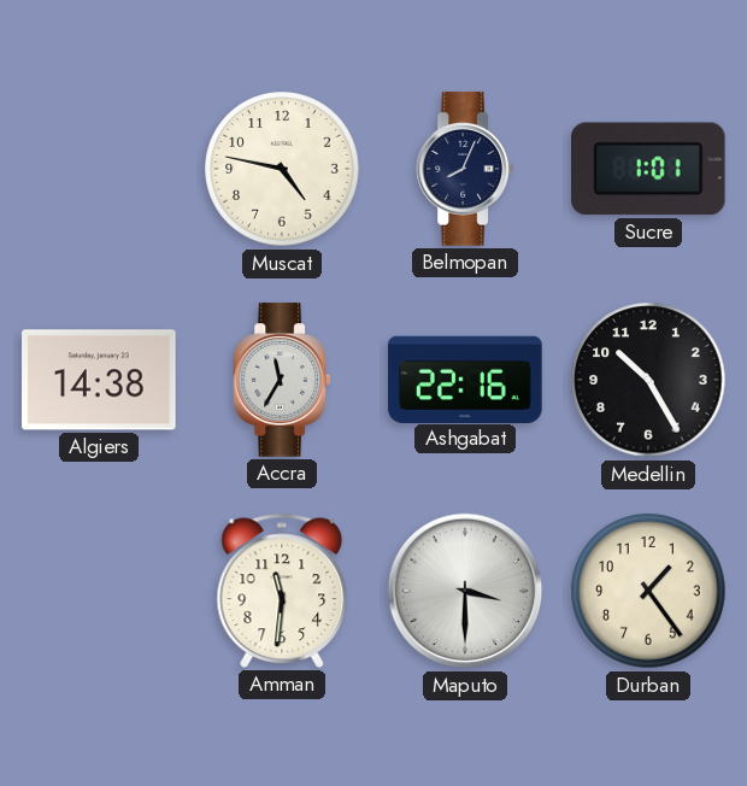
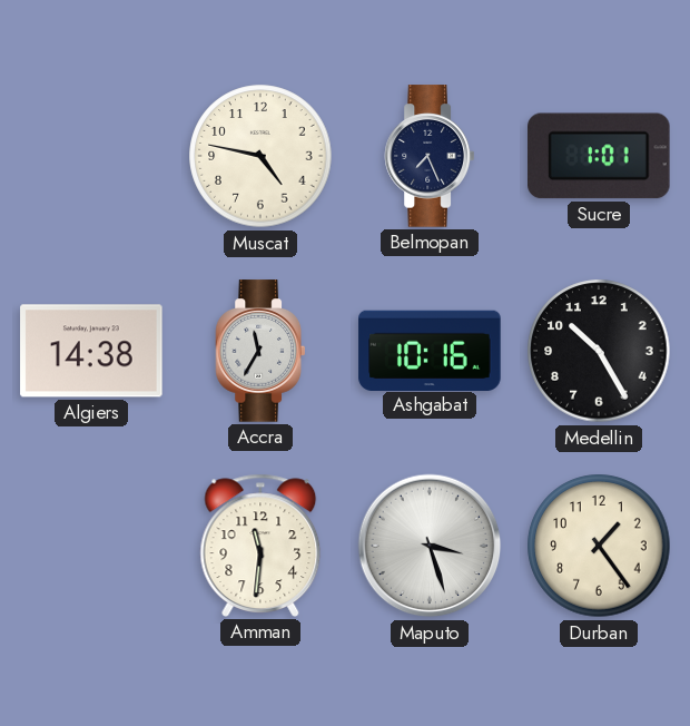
Belmopan: 8:04 -> 7:26
Ashgabat: 22:16 -> 10:16
Maputo: 3:30 -> 3:27
